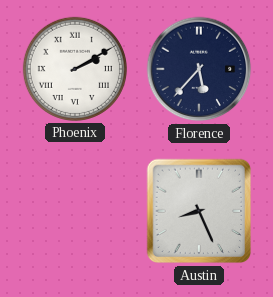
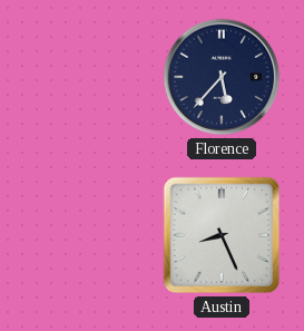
Phoenix: 2:10 -> none
